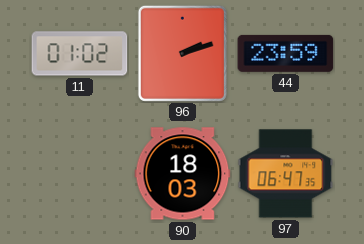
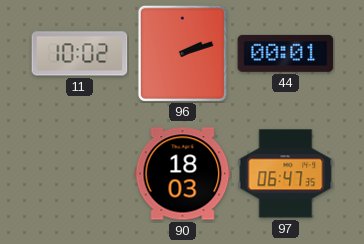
11: 01:02 -> 10:02
44: 23:59 -> 00:01
